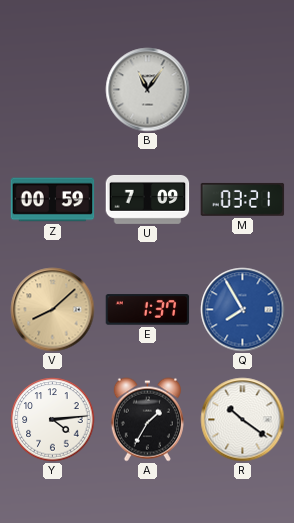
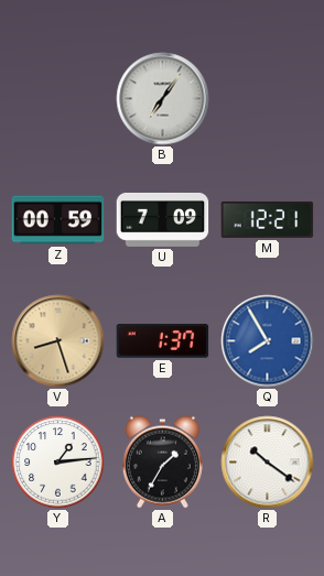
B: 11:06 -> 7:06
M: 03:21 -> 12:21
V: 8:08 -> 8:27
Y: 4:14 -> 1:14
